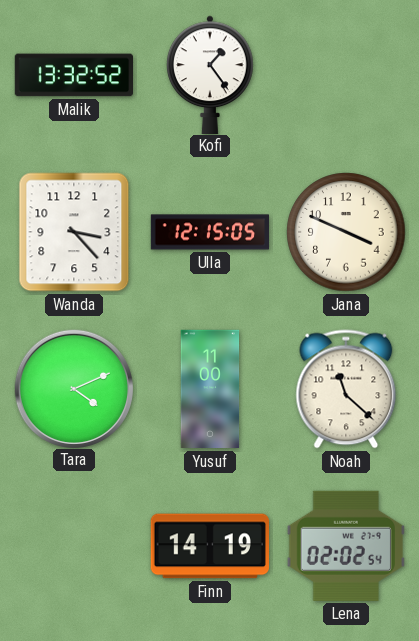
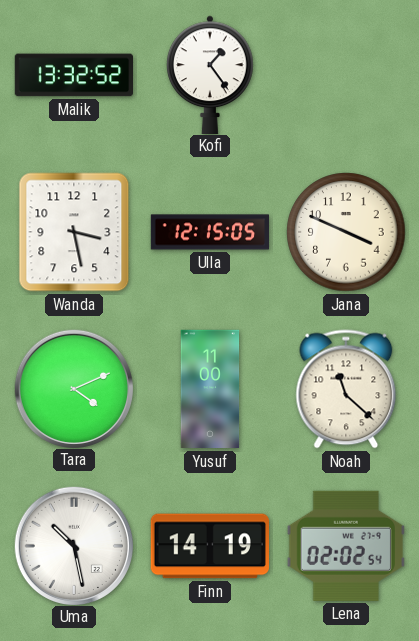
Wanda: 3:23 -> 3:28
Uma: none -> 10:28
